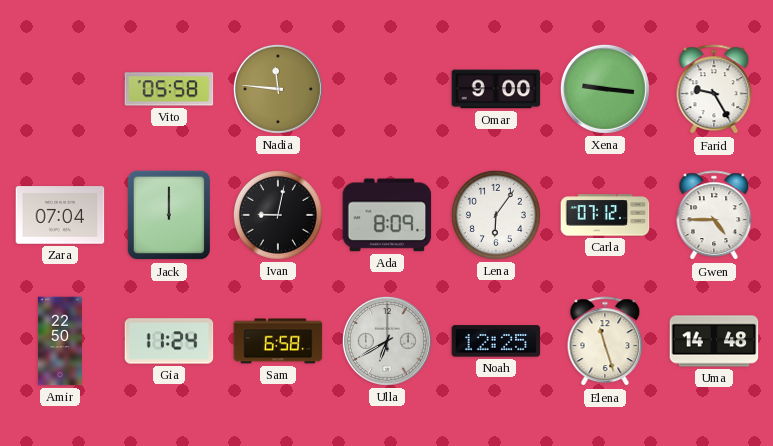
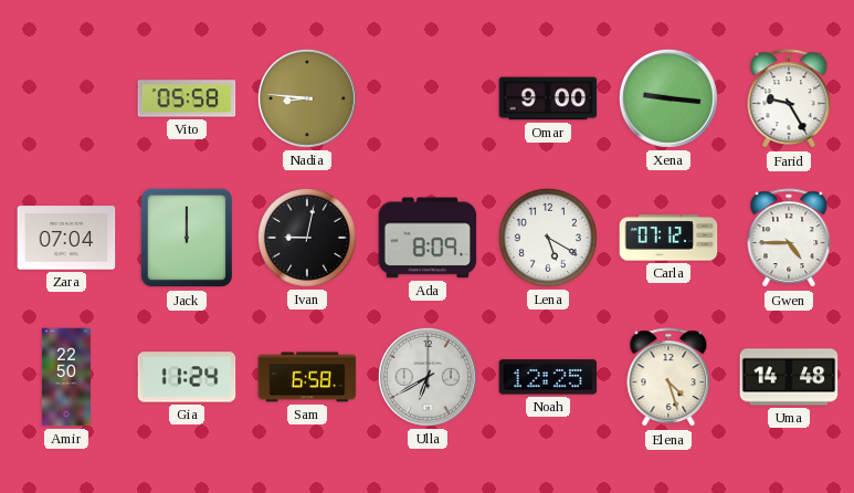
Nadia: 11:46 -> 8:46
Lena: 6:06 -> 5:20
Elena: 11:27 -> 4:27
